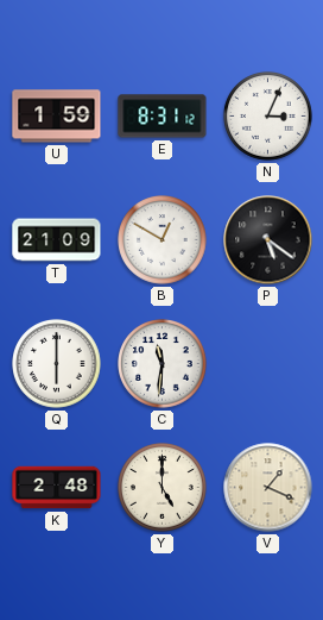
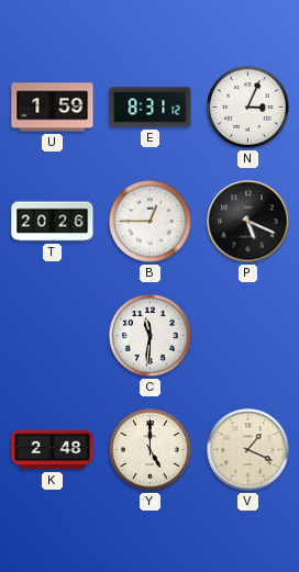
T: 21:09 -> 20:26
B: 12:50 -> 12:45
P: 5:21 -> 5:19
Q: 6:00 -> none
